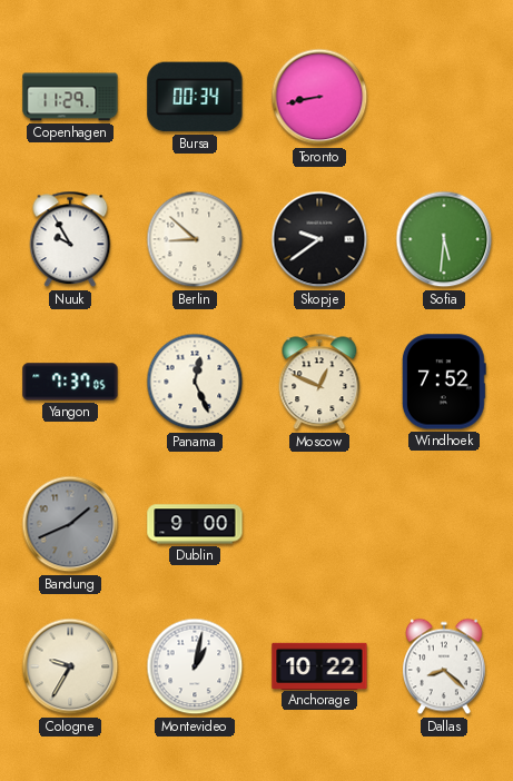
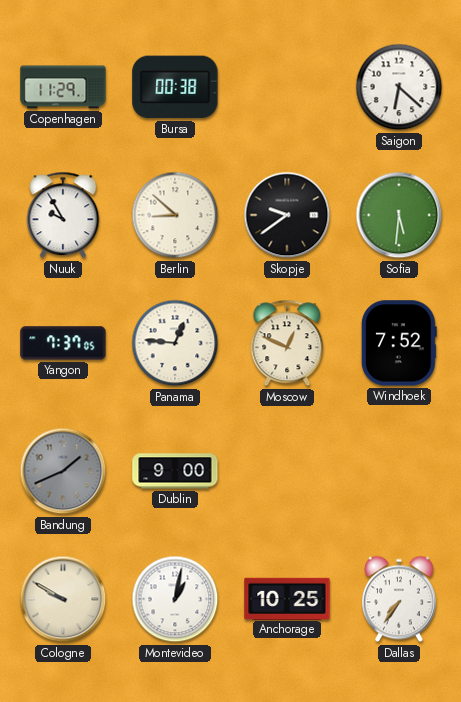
Bursa: 00:34 -> 00:38
Toronto: 8:43 -> none
Saigon: none -> 6:22
Panama: 12:26 -> 12:46
Cologne: 9:35 -> 9:50
Anchorage: 10:22 -> 10:25
Dallas: 8:22 -> 7:36
